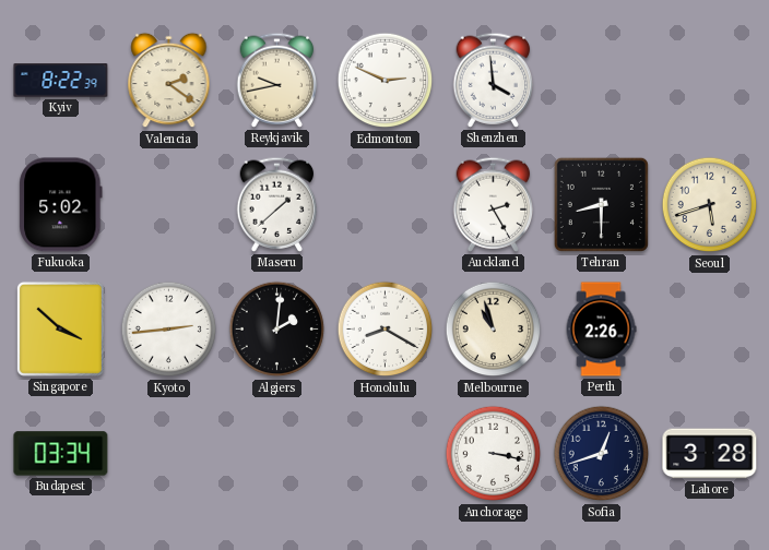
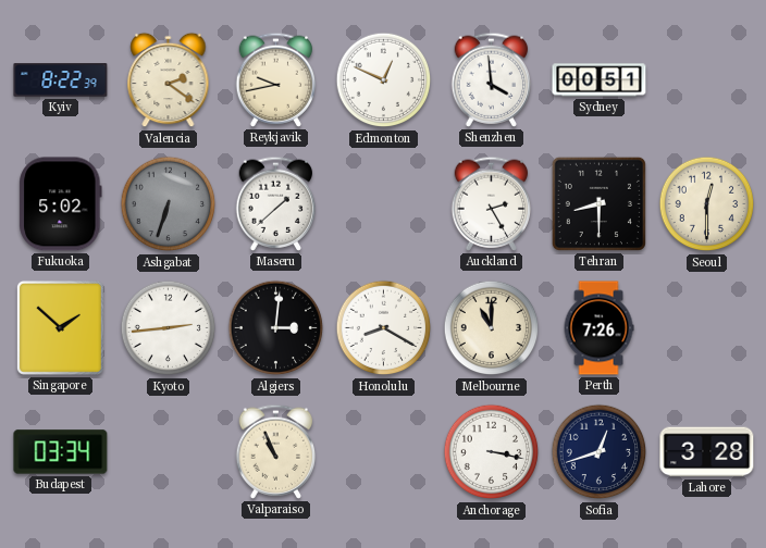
Edmonton: 2:49 -> 12:49
Sydney: none -> 00:51
Ashgabat: none -> 6:33
Seoul: 5:42 -> 12:30
Singapore: 3:52 -> 1:52
Algiers: 2:01 -> 3:01
Melbourne: 10:57 -> 11:00
Perth: 2:26 -> 7:26
Valparaiso: none -> 10:56
